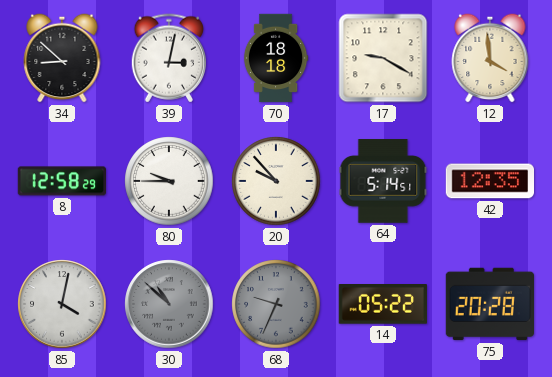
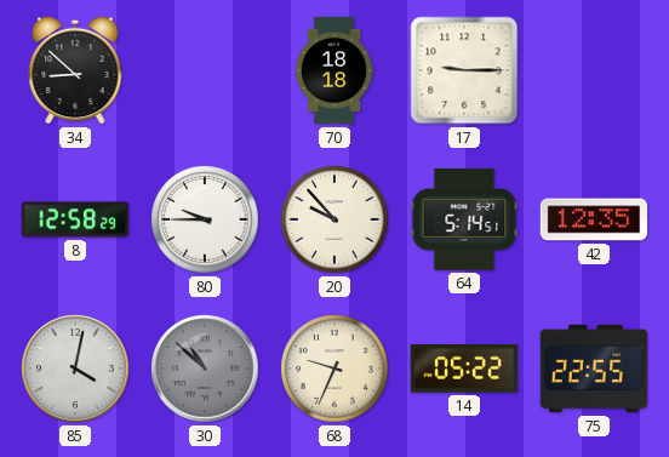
39: 3:02 -> none
17: 9:20 -> 9:15
12: 3:59 -> none
68 dial: grey -> cream
75: 20:28 -> 22:55
